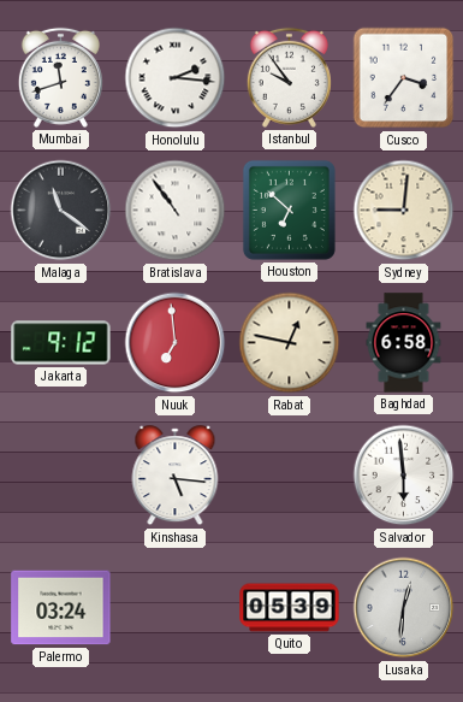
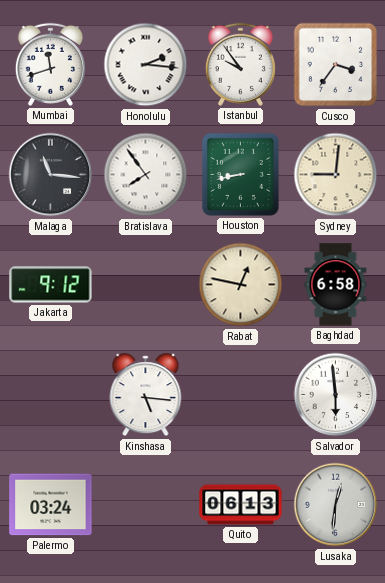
Malaga: 11:21 -> 11:16
Bratislava: 10:54 -> 7:54
Houston: 6:52 -> 8:43
Nuuk: 6:59 -> none
Quito: 05:39 -> 06:13
